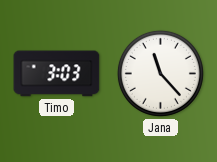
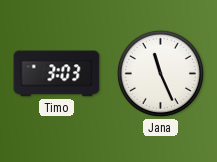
Jana: 11:23 -> 11:26
